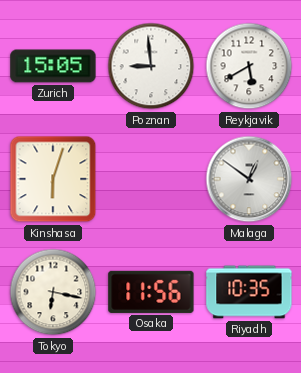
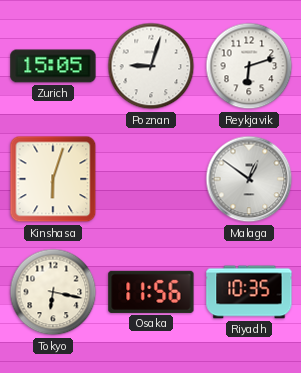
Poznan: 8:59 -> 9:03
Reykjavik: 5:40 -> 6:12
